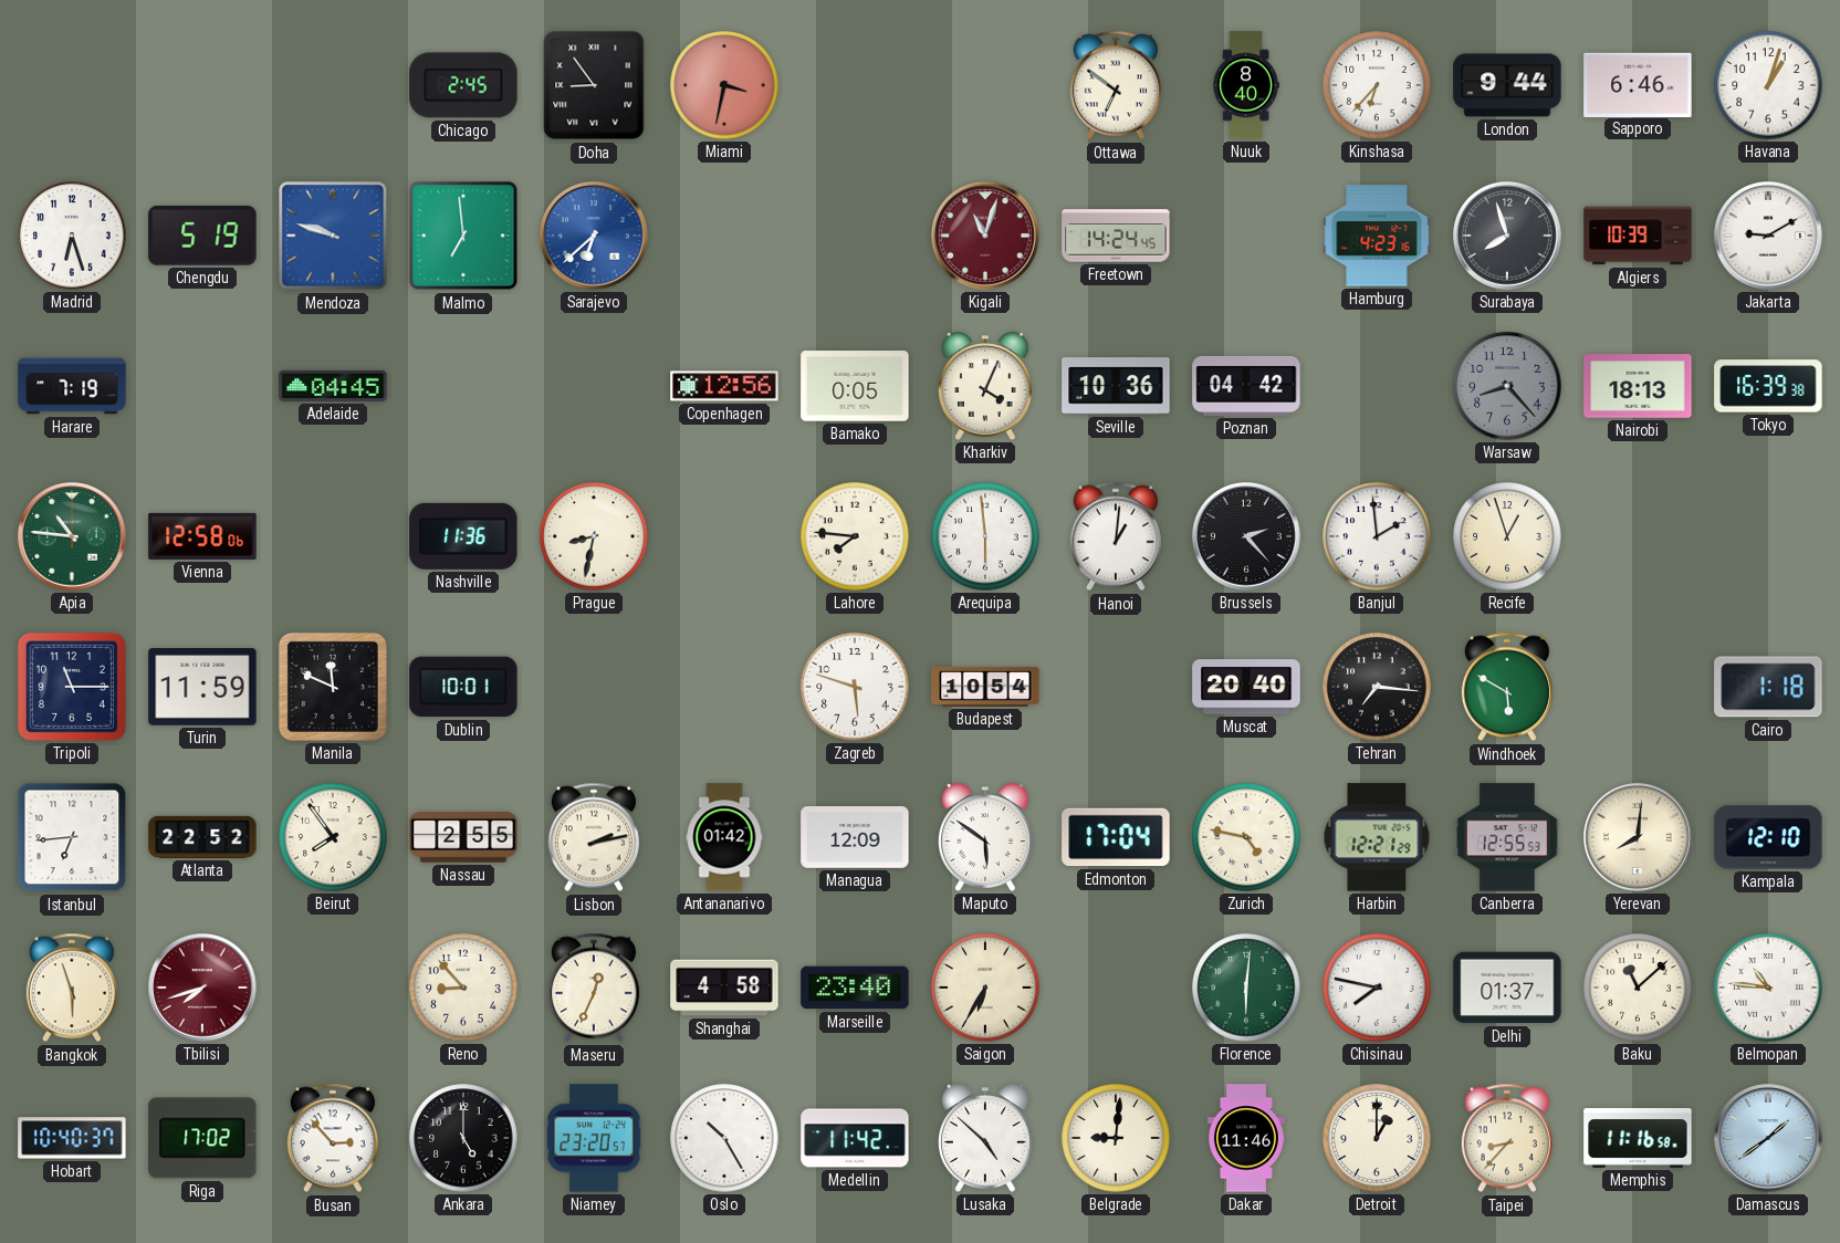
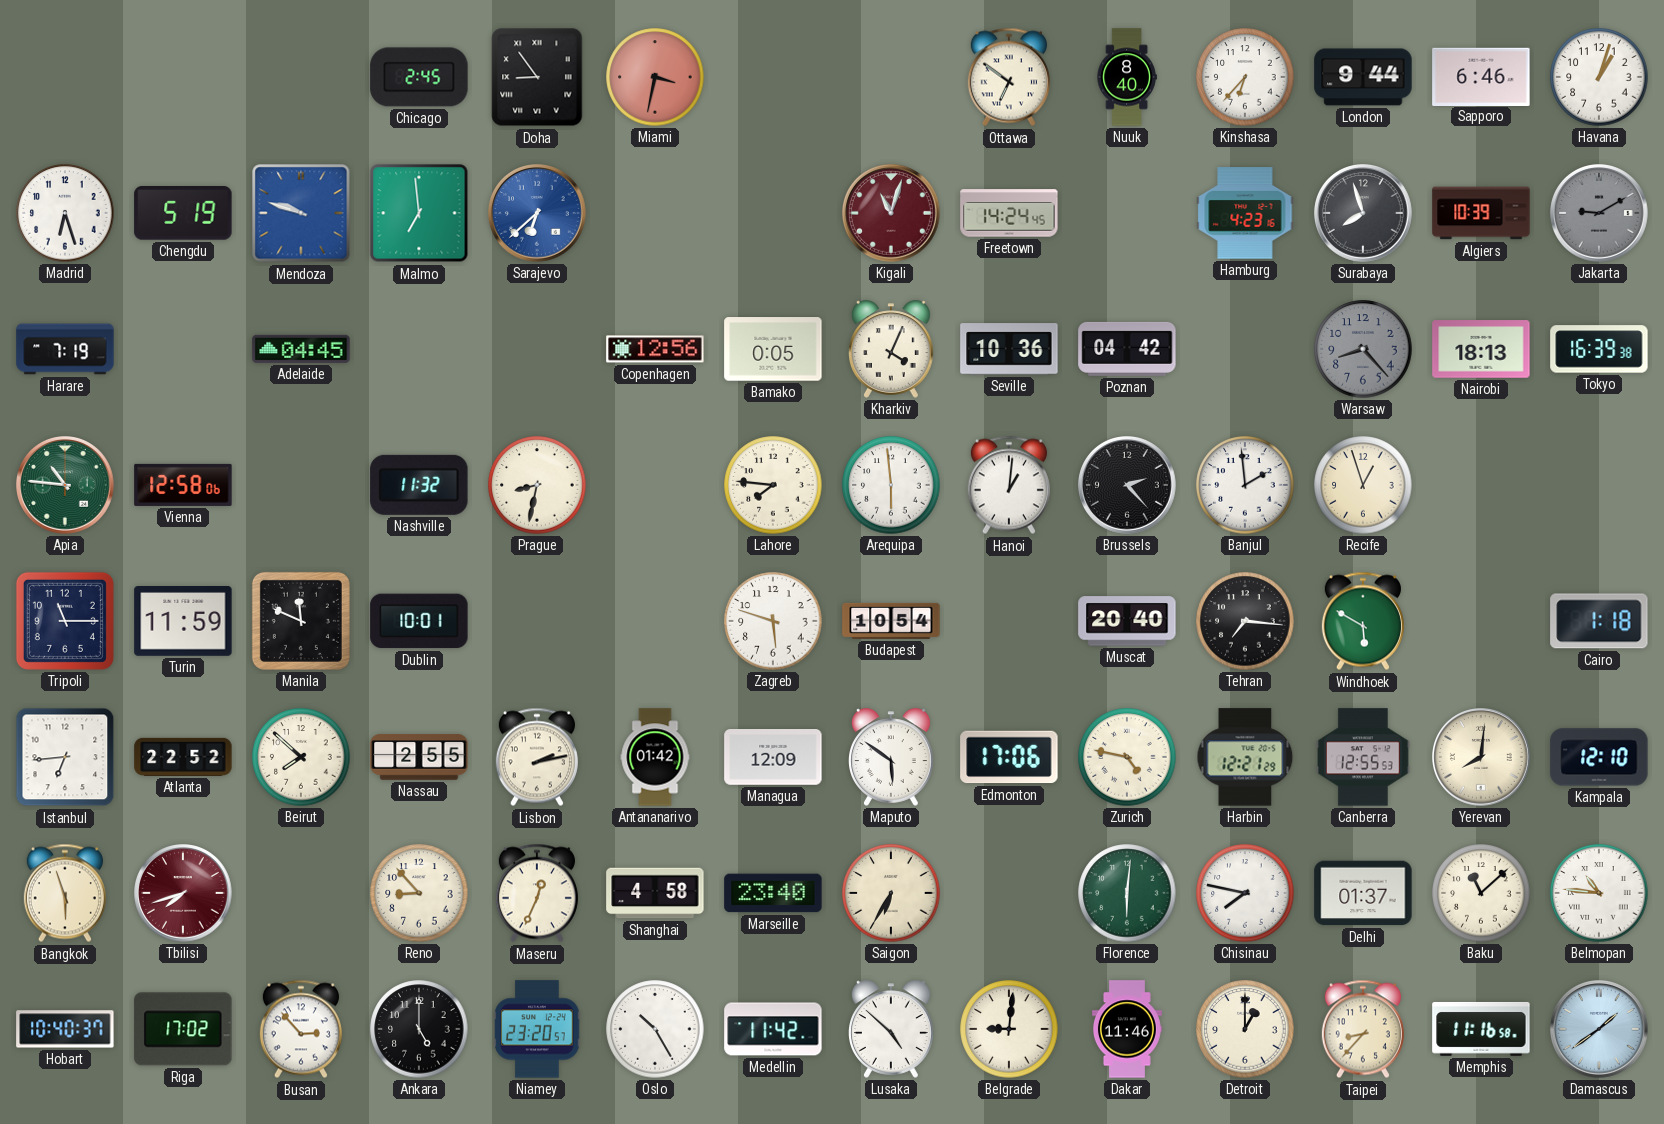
Jakarta dial: white -> grey
Nashville: 11:36 -> 11:32
Beirut: 7:54 -> 7:52
Edmonton: 17:04 -> 17:06
